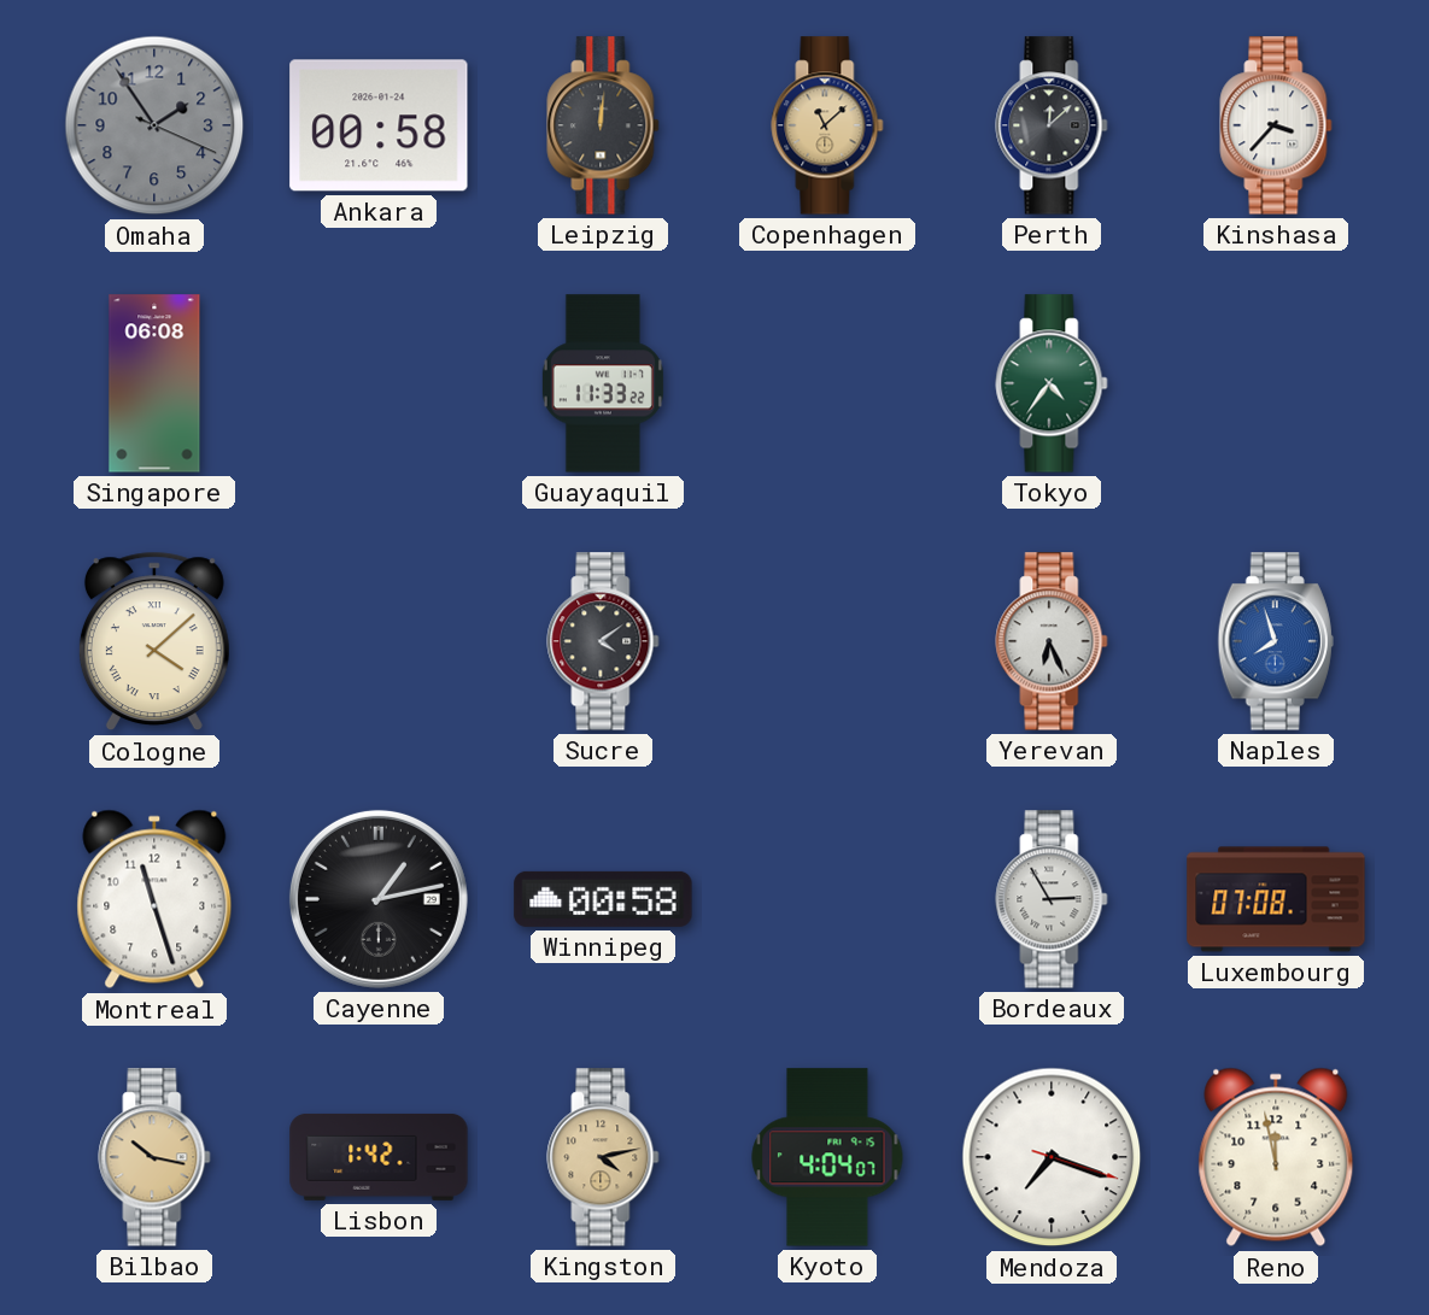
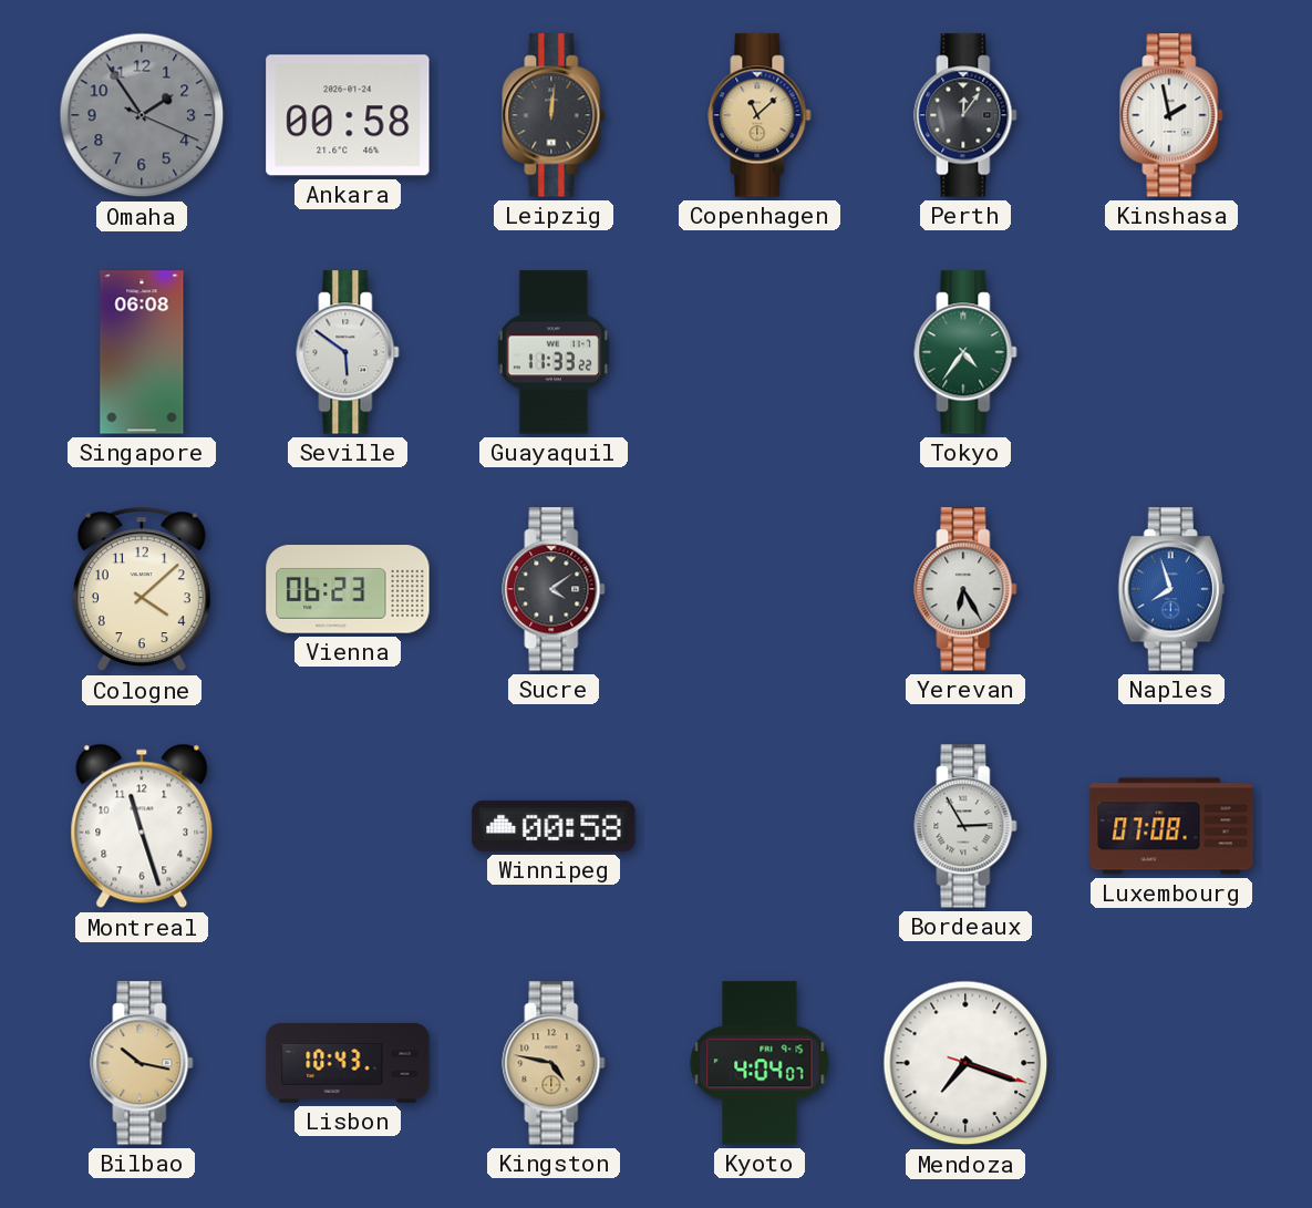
Perth: 12:08 -> 12:06
Kinshasa: 3:37 -> 1:58
Seville: none -> 5:51
Cologne numerals: Roman -> Arabic
Vienna: none -> 06:23
Yerevan: 6:26 -> 6:25
Cayenne: 1:13 -> none
Lisbon: 1:42 -> 10:43
Kingston: 4:13 -> 4:47
Reno: 11:58 -> none
